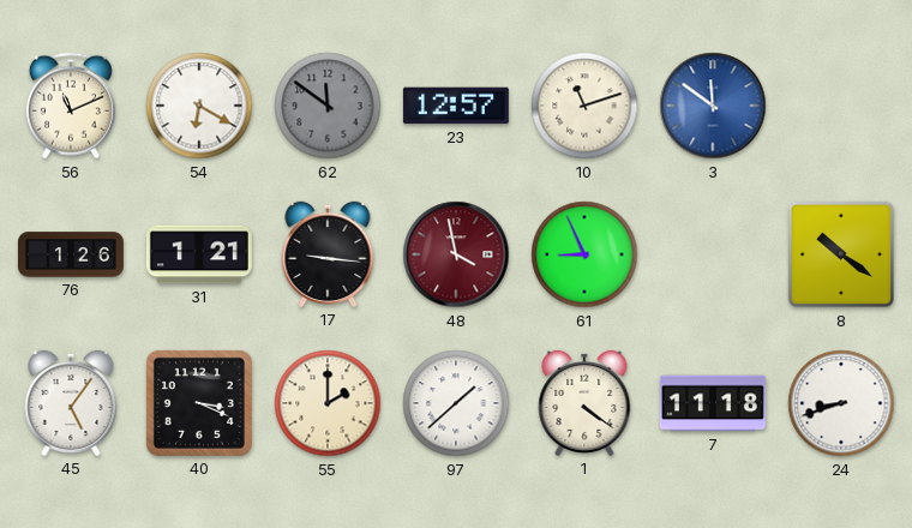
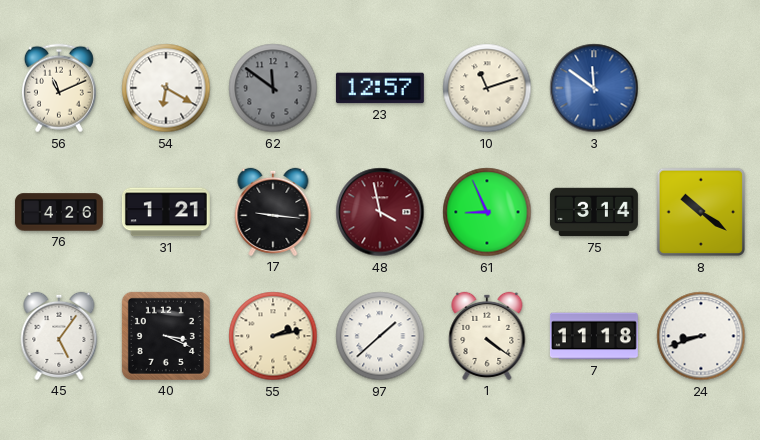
76: 1:26 -> 4:26
75: none -> 3:14
55: 2:00 -> 2:13
